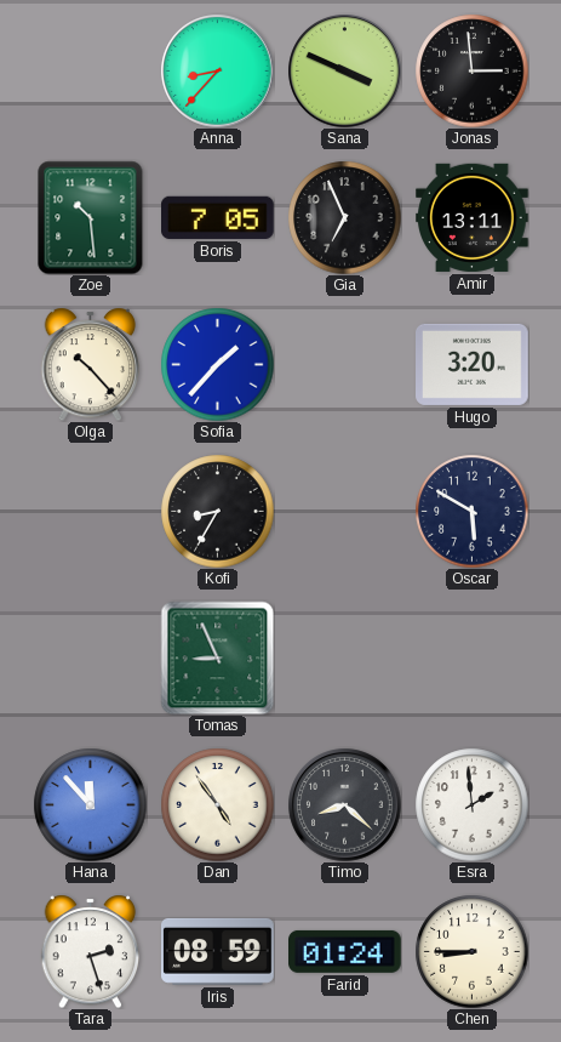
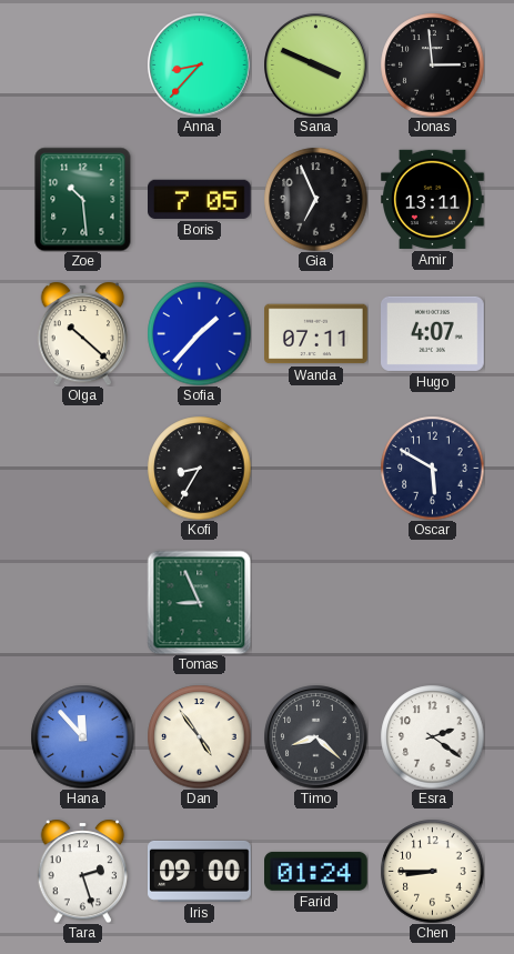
Olga: 10:23 -> 10:22
Wanda: none -> 07:11
Hugo: 3:20 -> 4:07
Esra: 1:59 -> 2:21
Iris: 08:59 -> 09:00
